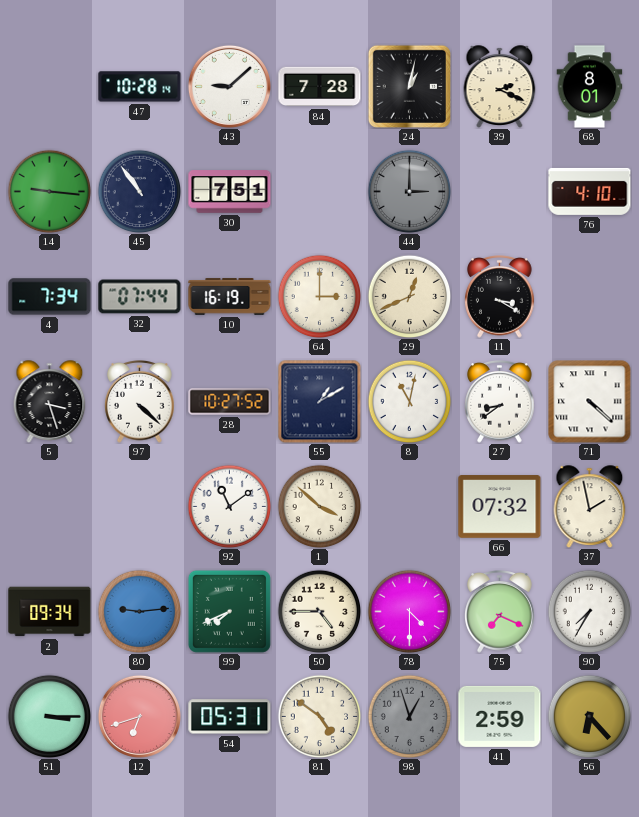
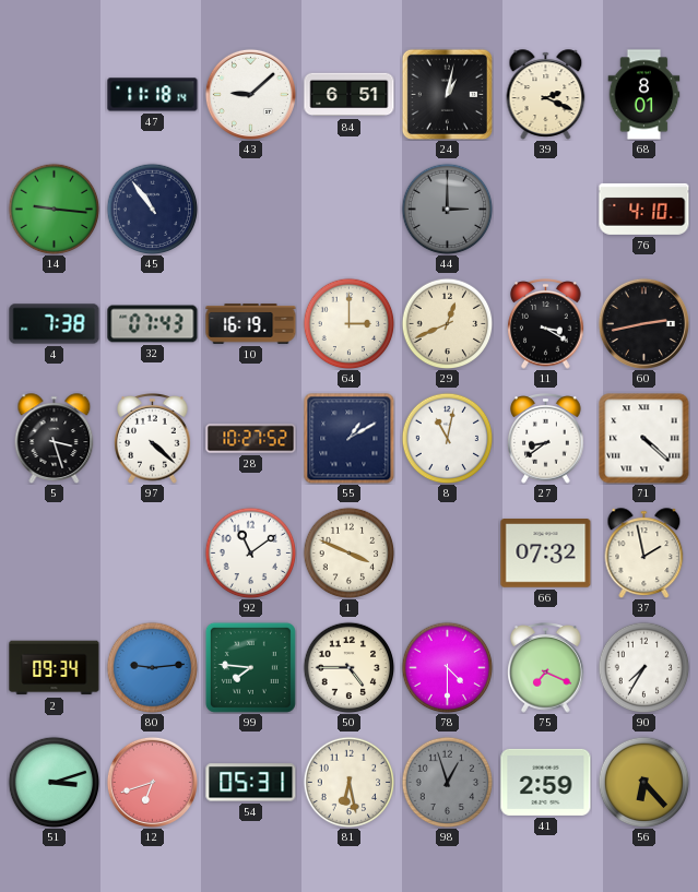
47: 10:28 -> 11:18
84: 7:28 -> 6:51
30: 7:51 -> none
4: 7:34 -> 7:38
32: 07:44 -> 07:43
60: none -> 2:43
1: 3:52 -> 3:49
99: 7:41 -> 7:46
51: 3:15 -> 3:12
81: 4:51 -> 6:28
